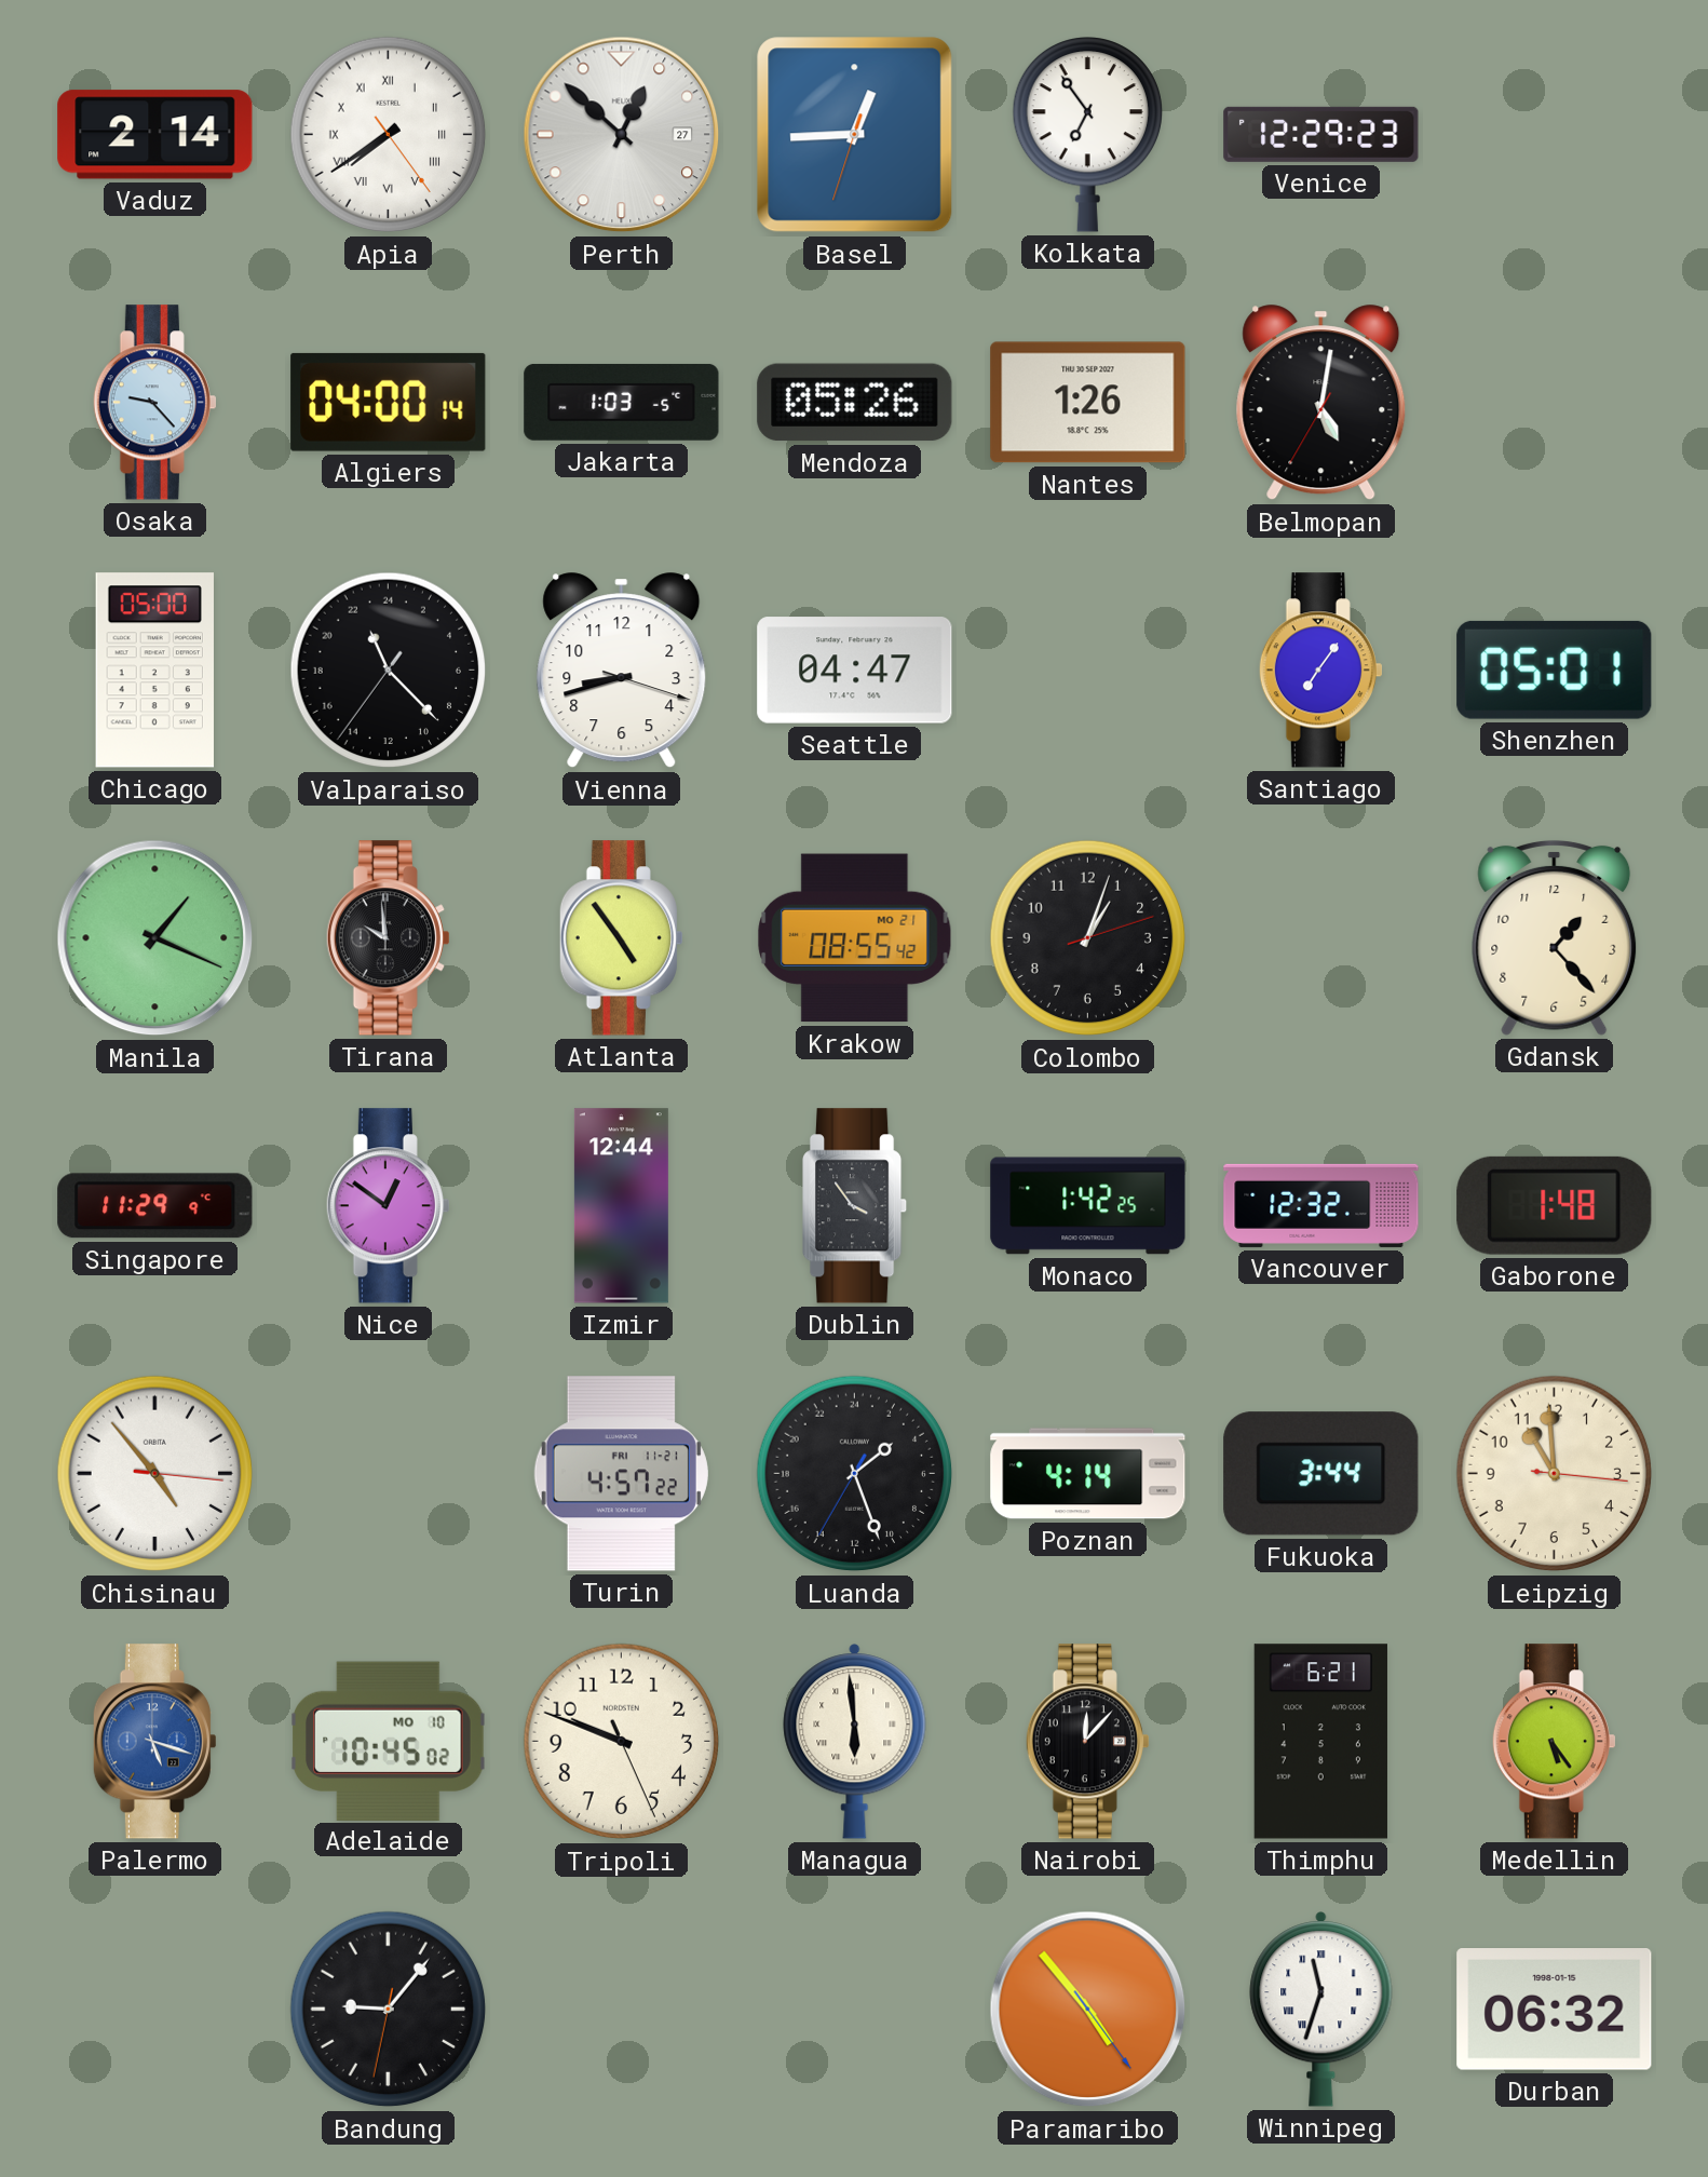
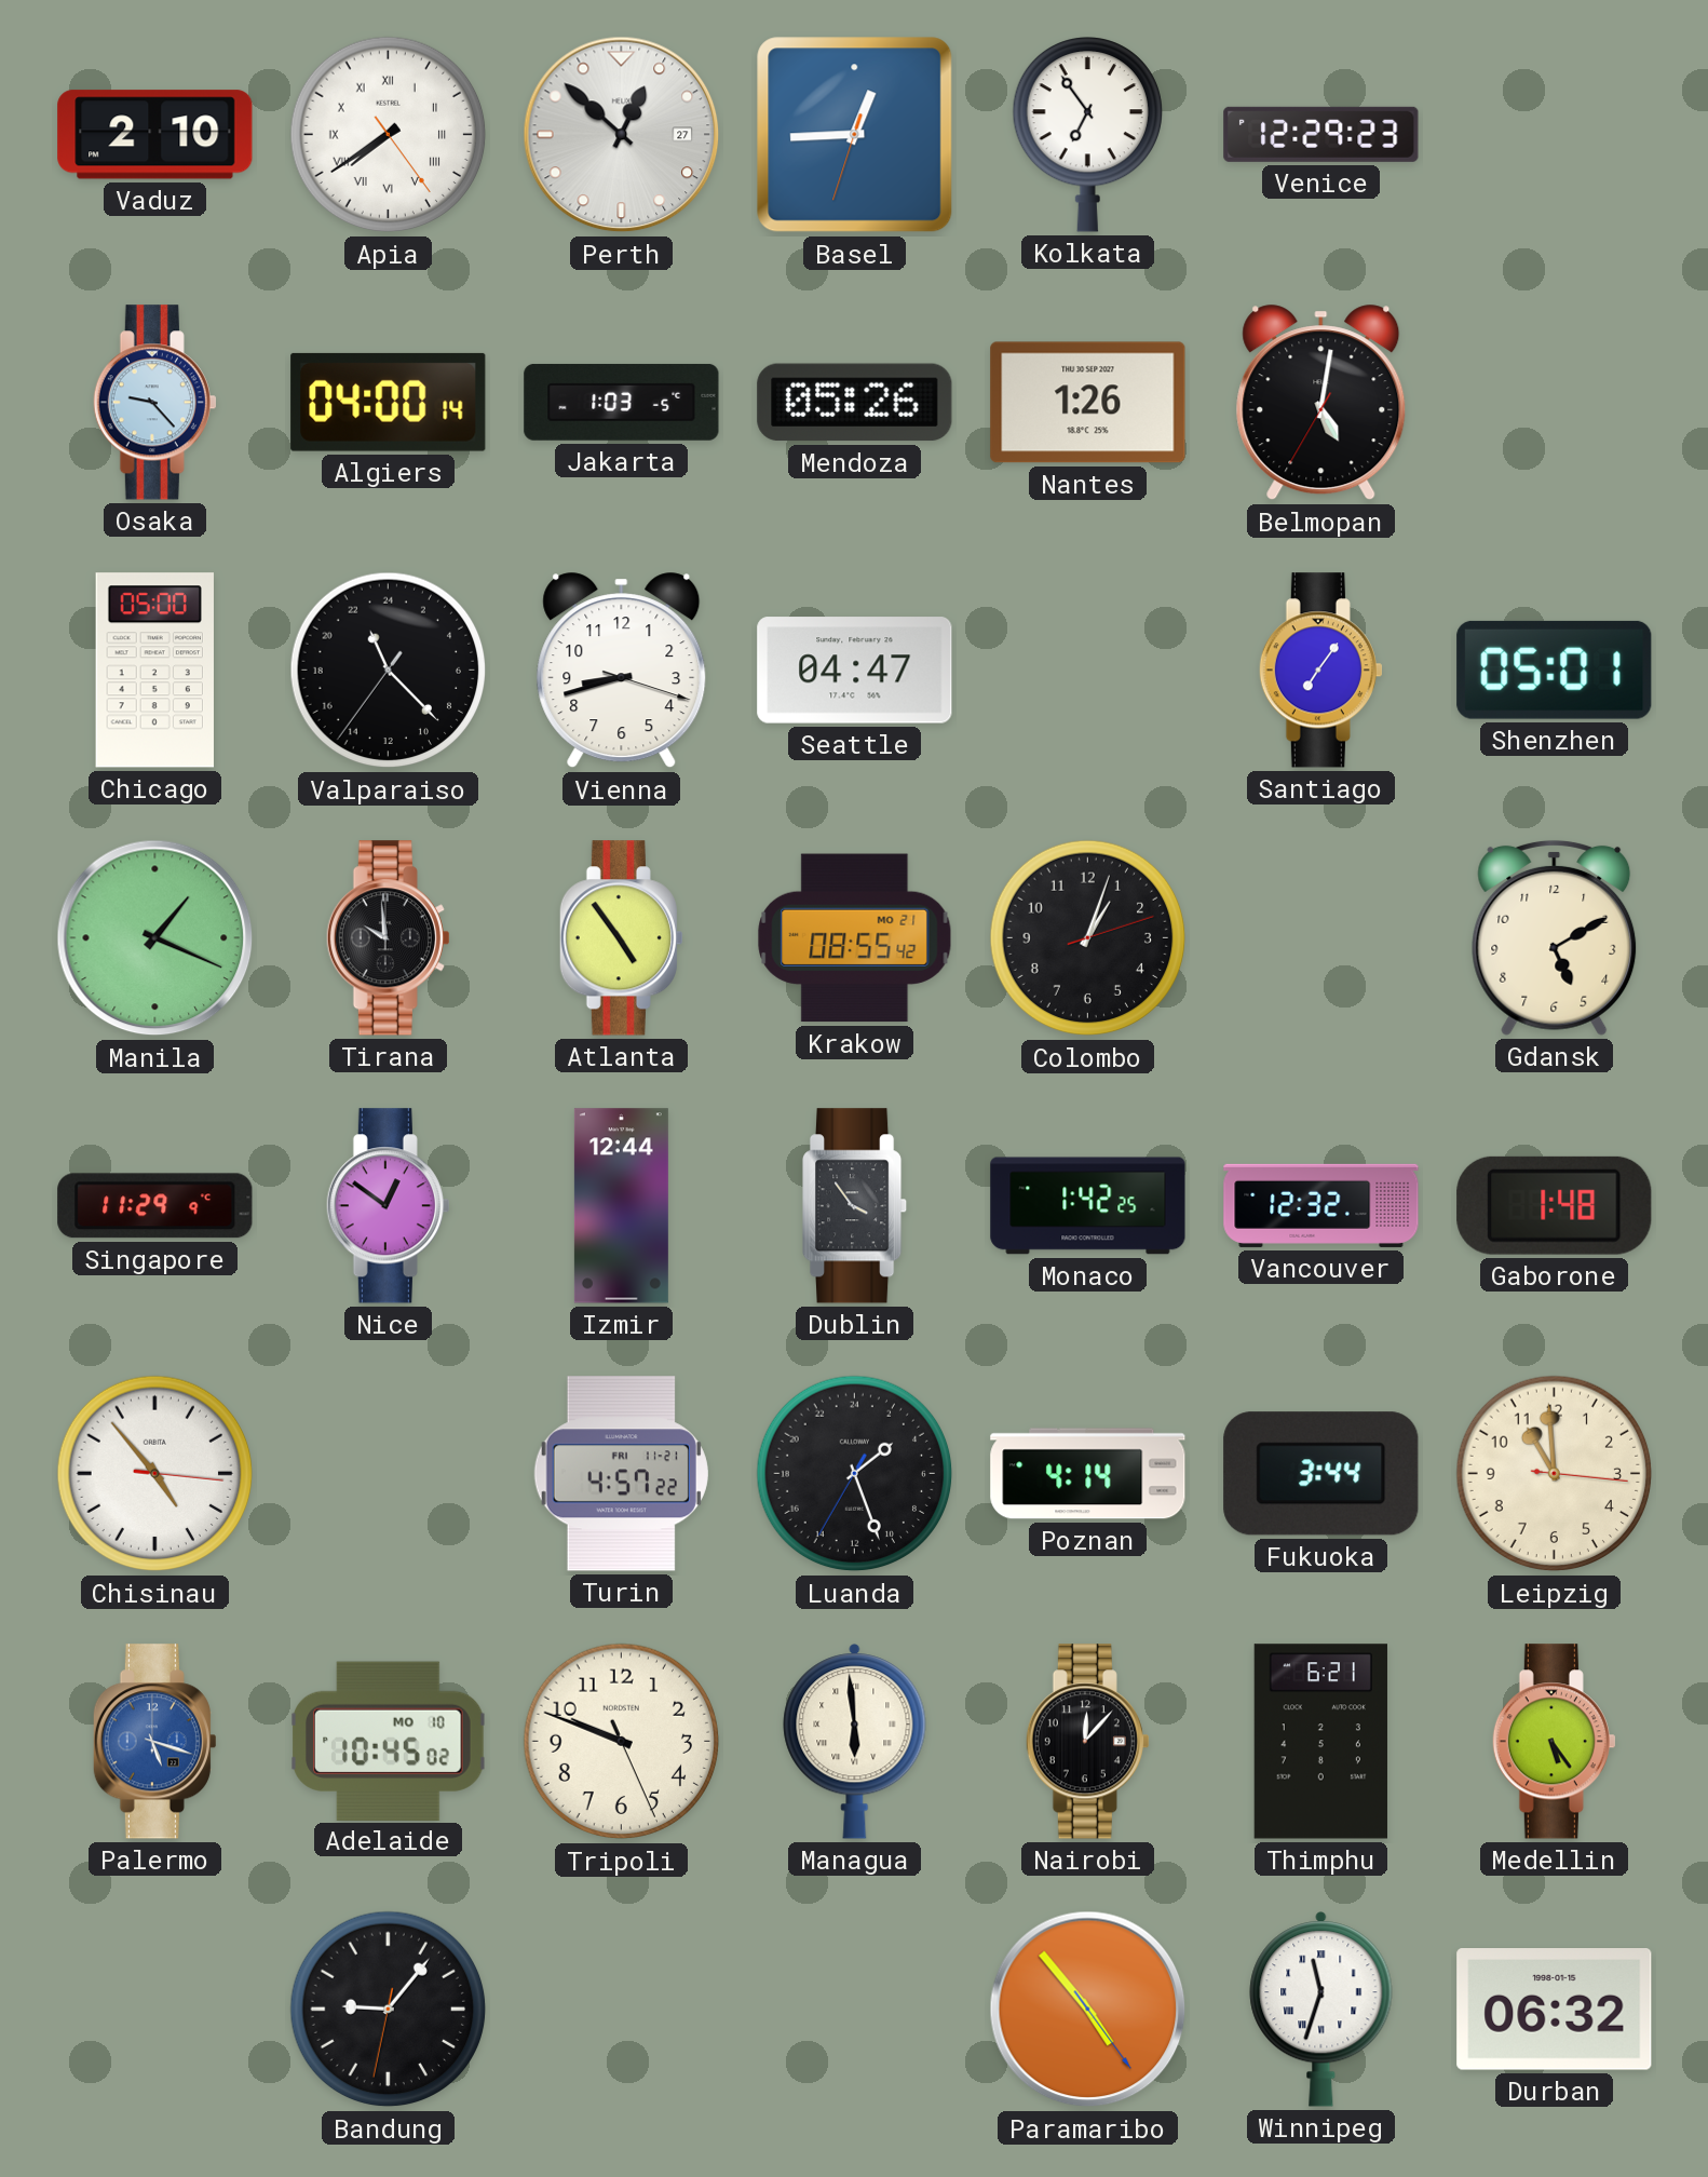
Vaduz: 2:14 -> 2:10
Gdansk: 1:23 -> 5:10
